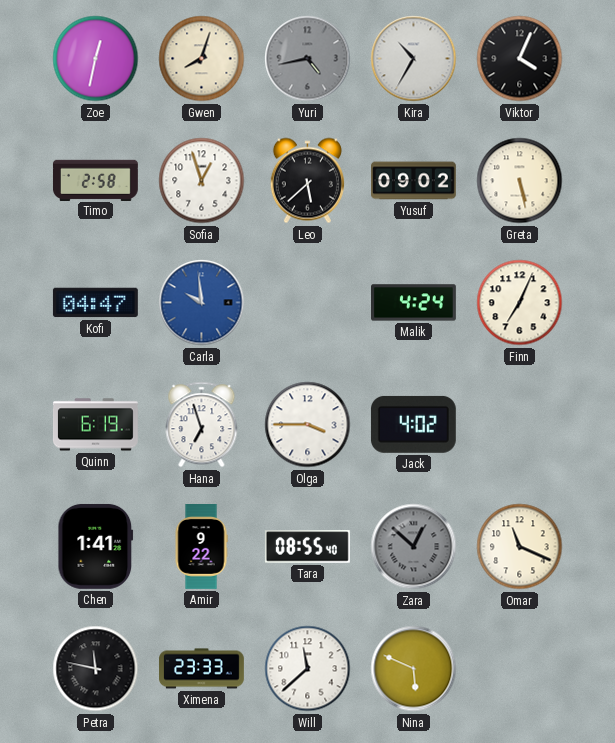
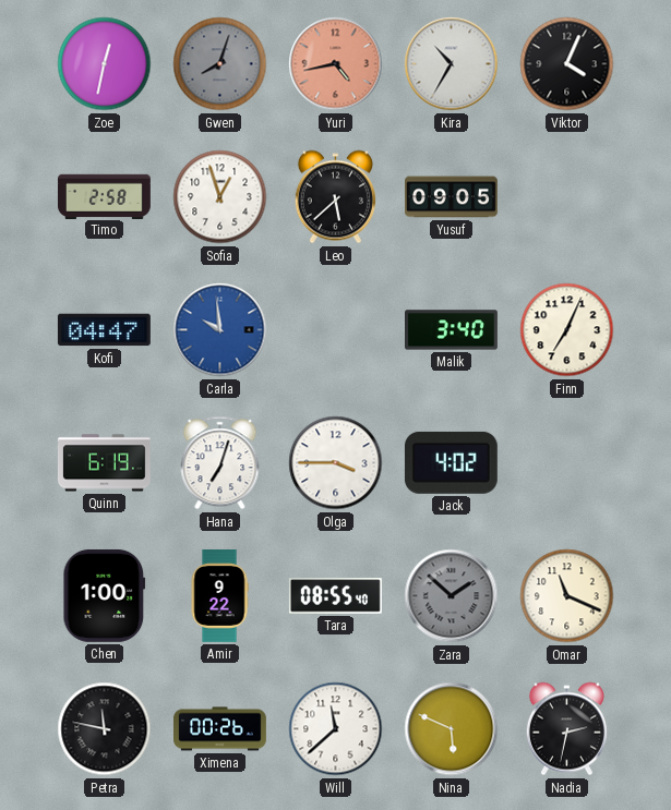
Gwen dial: cream -> grey
Yuri dial: grey -> salmon
Yusuf: 09:02 -> 09:05
Greta: 5:28 -> none
Malik: 4:24 -> 3:40
Hana: 6:57 -> 7:03
Chen: 1:41 -> 1:00
Zara: 12:52 -> 1:52
Ximena: 23:33 -> 00:26
Nadia: none -> 2:32
